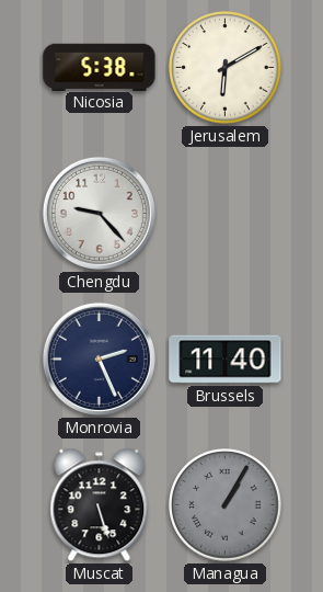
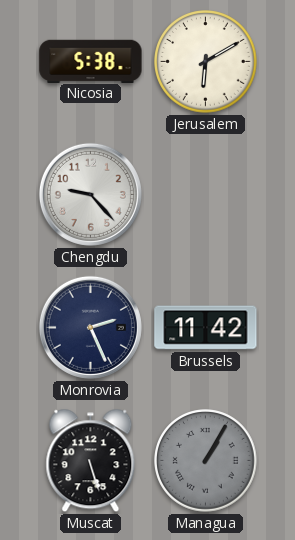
Brussels: 11:40 -> 11:42
